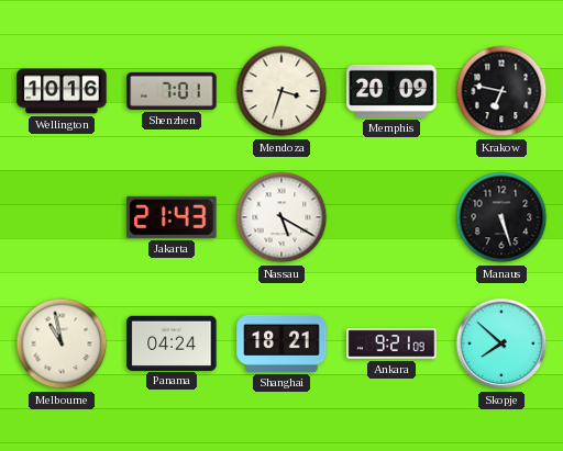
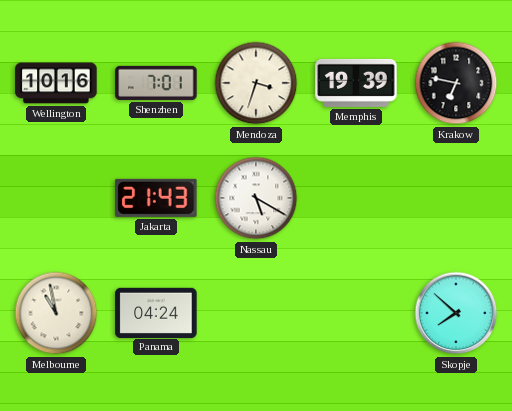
Memphis: 20:09 -> 19:39
Manaus: 5:27 -> none
Shanghai: 18:21 -> none
Ankara: 9:21 -> none
